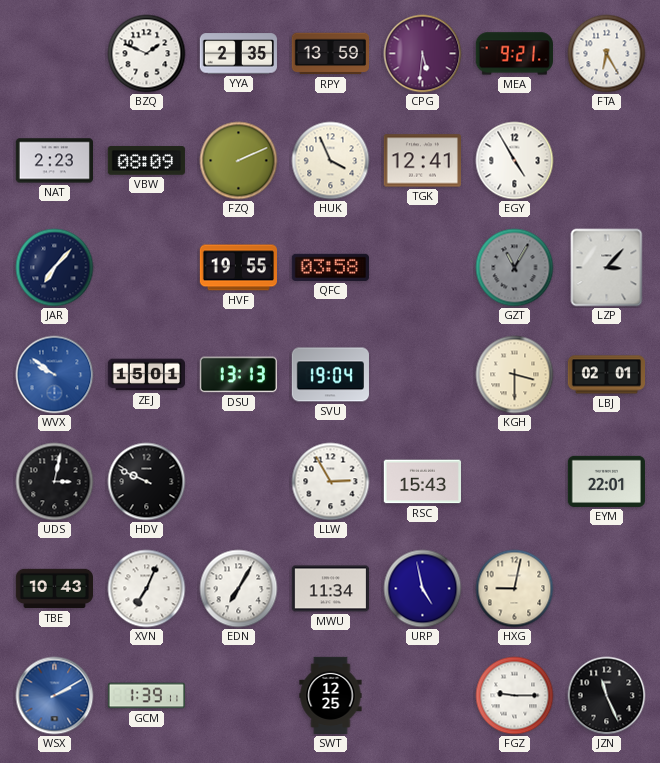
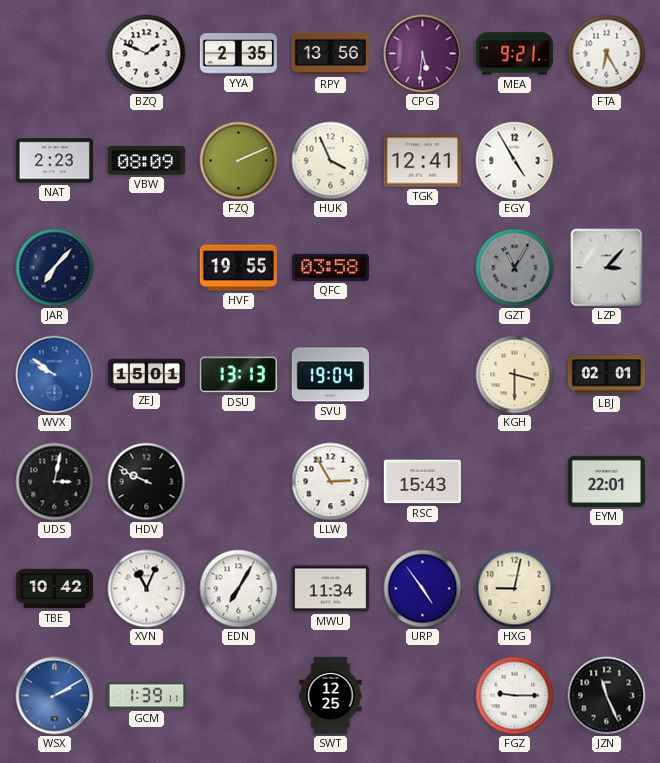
RPY: 13:59 -> 13:56
TBE: 10:43 -> 10:42
XVN: 7:04 -> 11:04
URP: 4:58 -> 4:54
